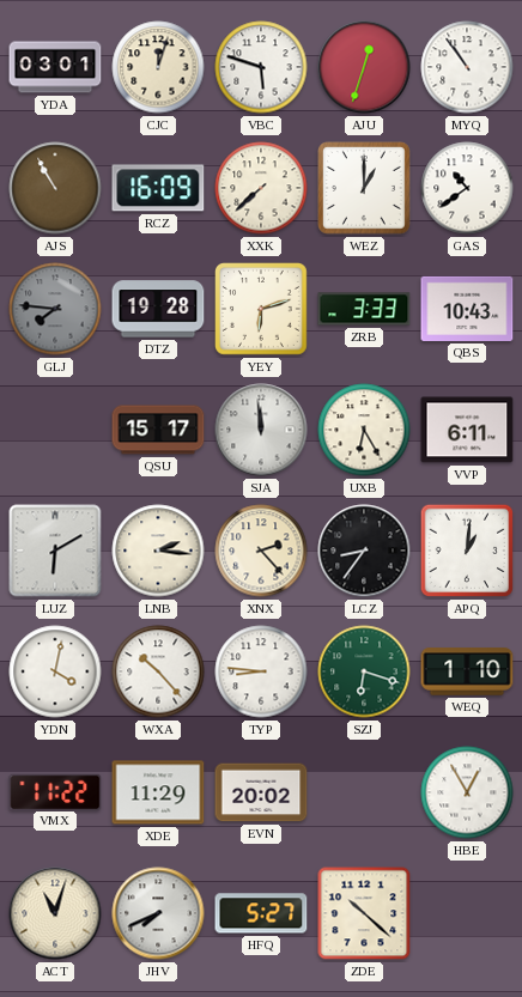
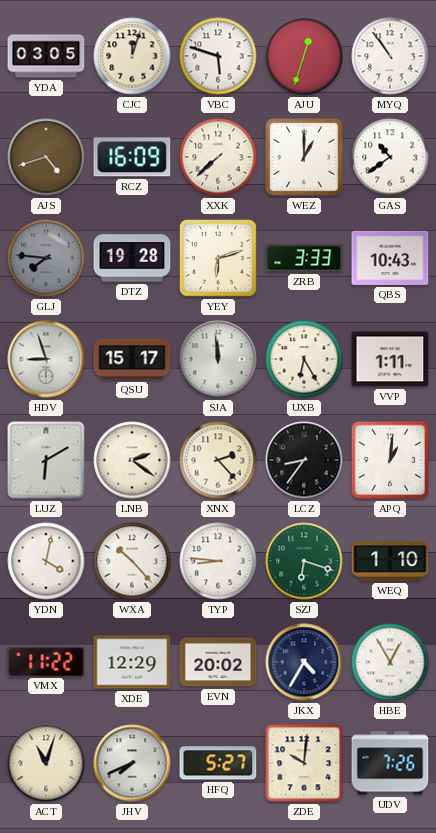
YDA: 03:01 -> 03:05
AJS: 10:55 -> 4:42
HDV: none -> 8:57
VVP: 6:11 -> 1:11
LNB: 2:16 -> 2:21
XDE: 11:29 -> 12:29
JKX: none -> 4:35
ZDE: 10:22 -> 10:01
UDV: none -> 7:26
